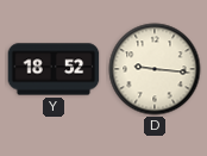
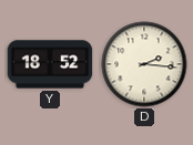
D: 9:16 -> 2:16
